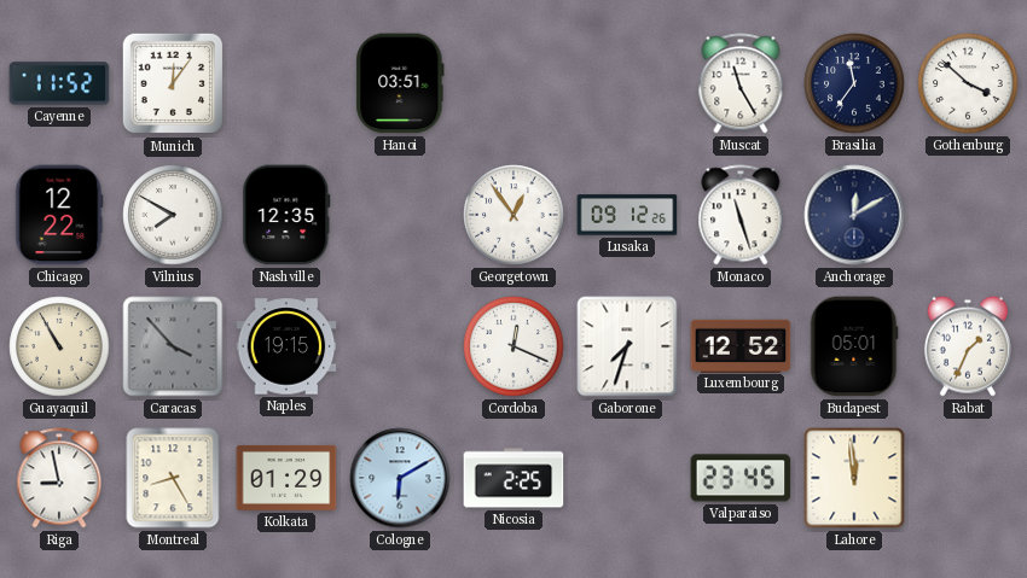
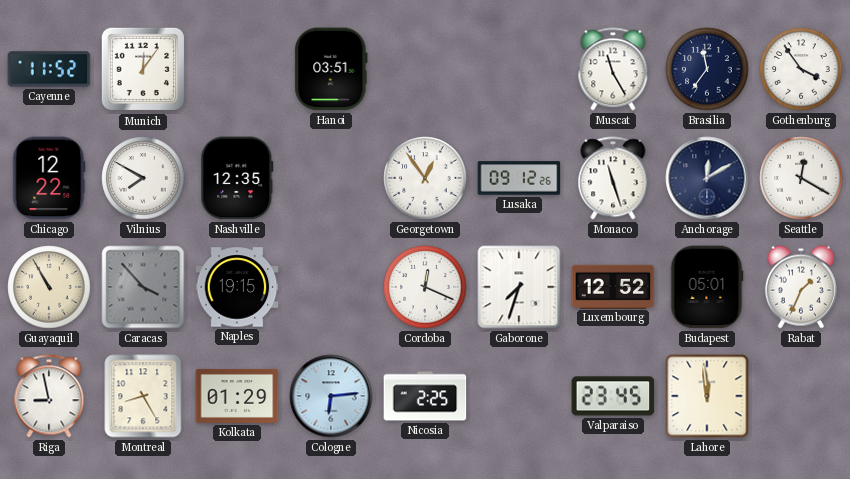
Gothenburg: 3:52 -> 3:54
Seattle: none -> 12:20
Cologne: 6:10 -> 6:14
